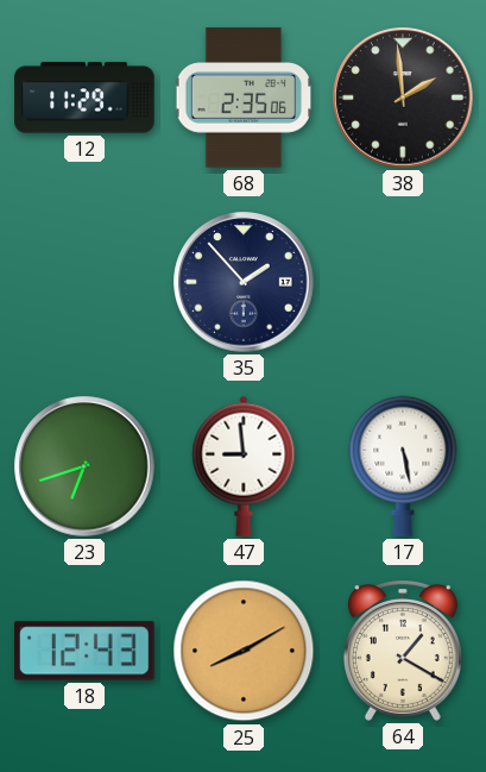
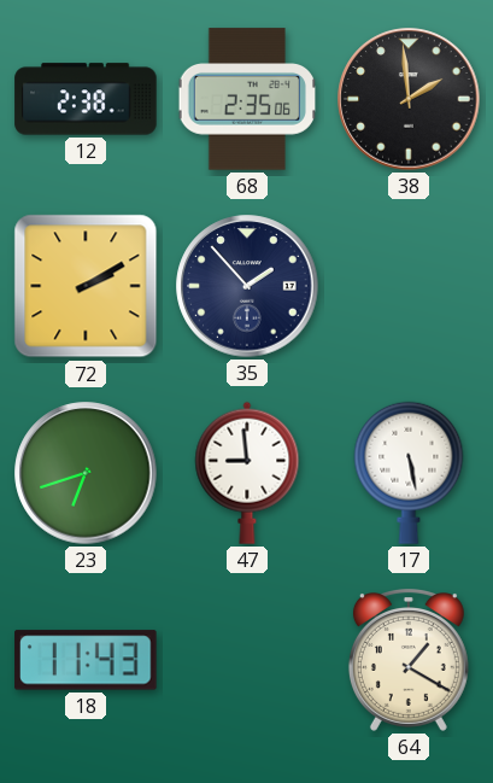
12: 11:29 -> 2:38
72: none -> 2:10
18: 12:43 -> 11:43
25: 8:10 -> none
